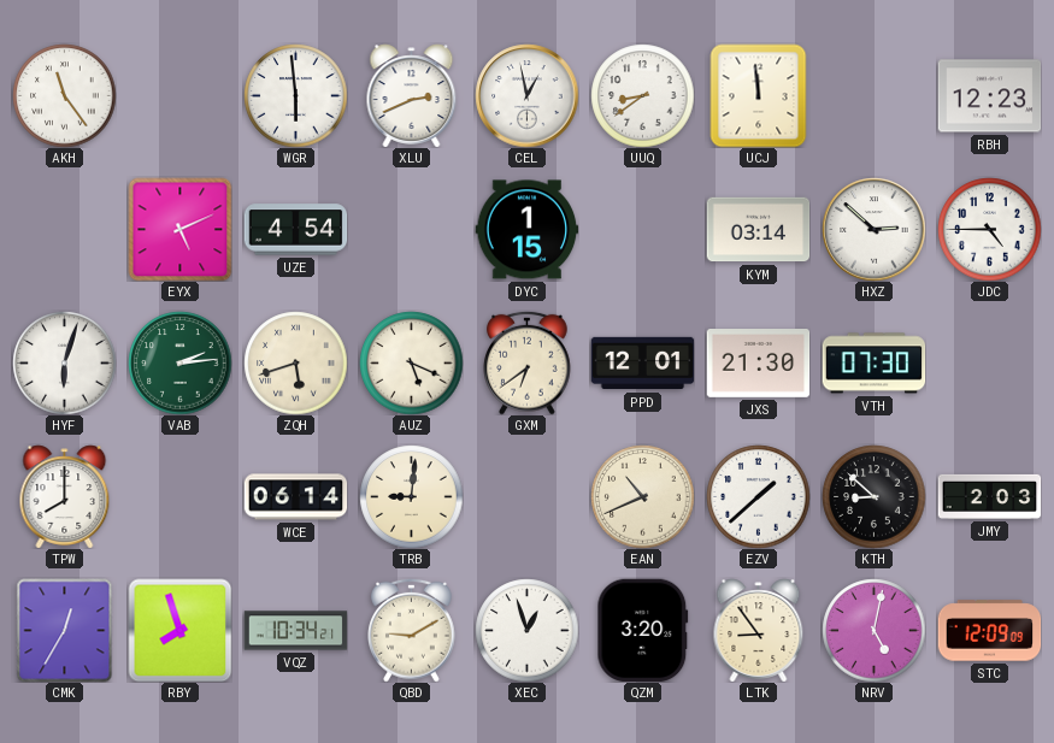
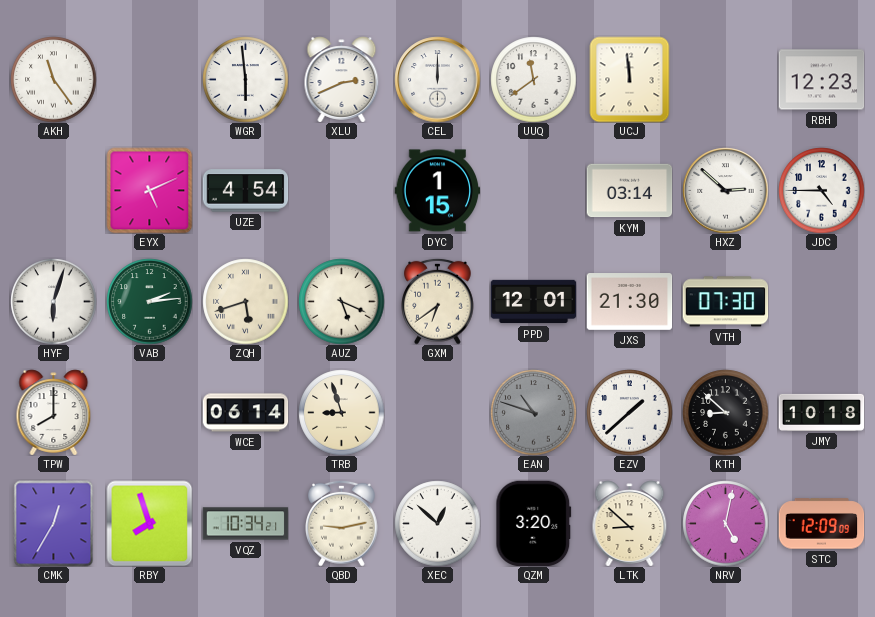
CEL: 12:58 -> 12:00
UUQ: 8:39 -> 11:39
TRB: 9:01 -> 8:57
EAN: 10:41 -> 10:48
EAN dial: cream -> grey
JMY: 2:03 -> 10:18
QBD: 9:10 -> 9:13
XEC: 12:57 -> 12:52
LTK: 8:54 -> 8:52
